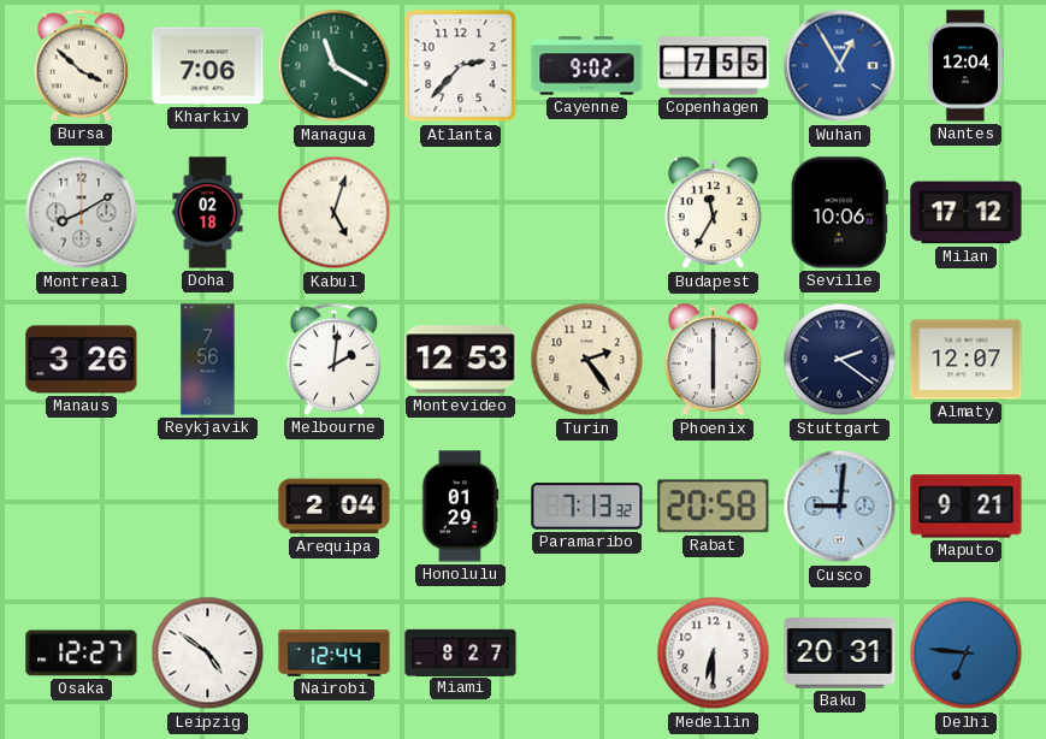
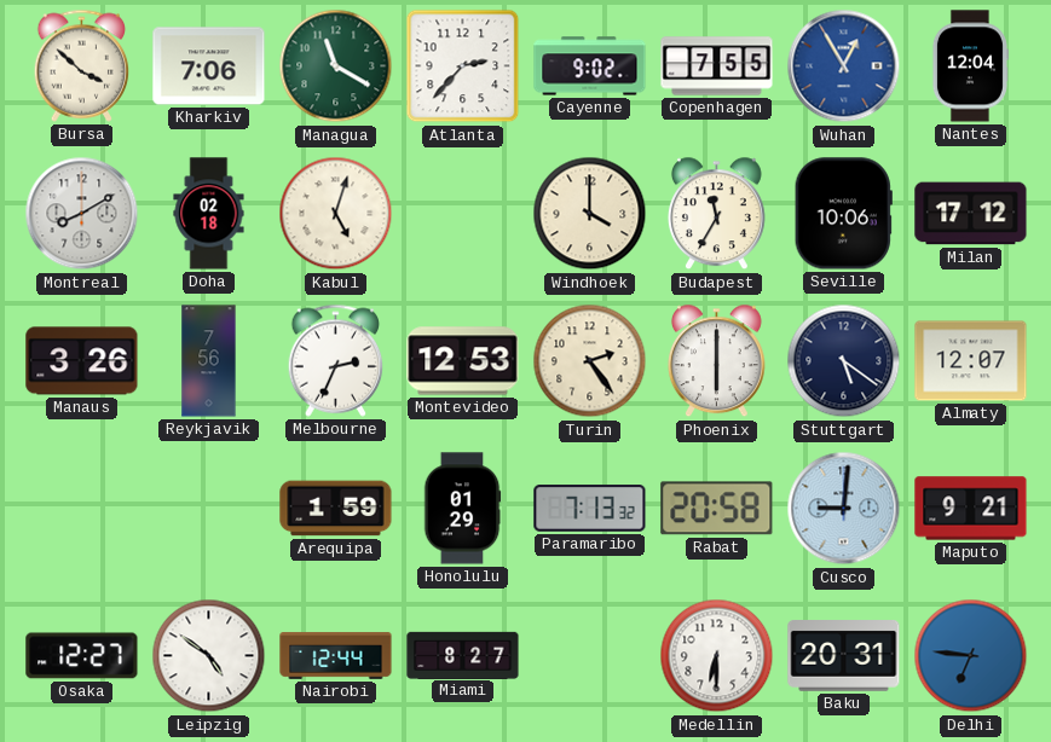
Windhoek: none -> 4:00
Melbourne: 2:01 -> 2:34
Stuttgart: 2:21 -> 5:21
Arequipa: 2:04 -> 1:59
